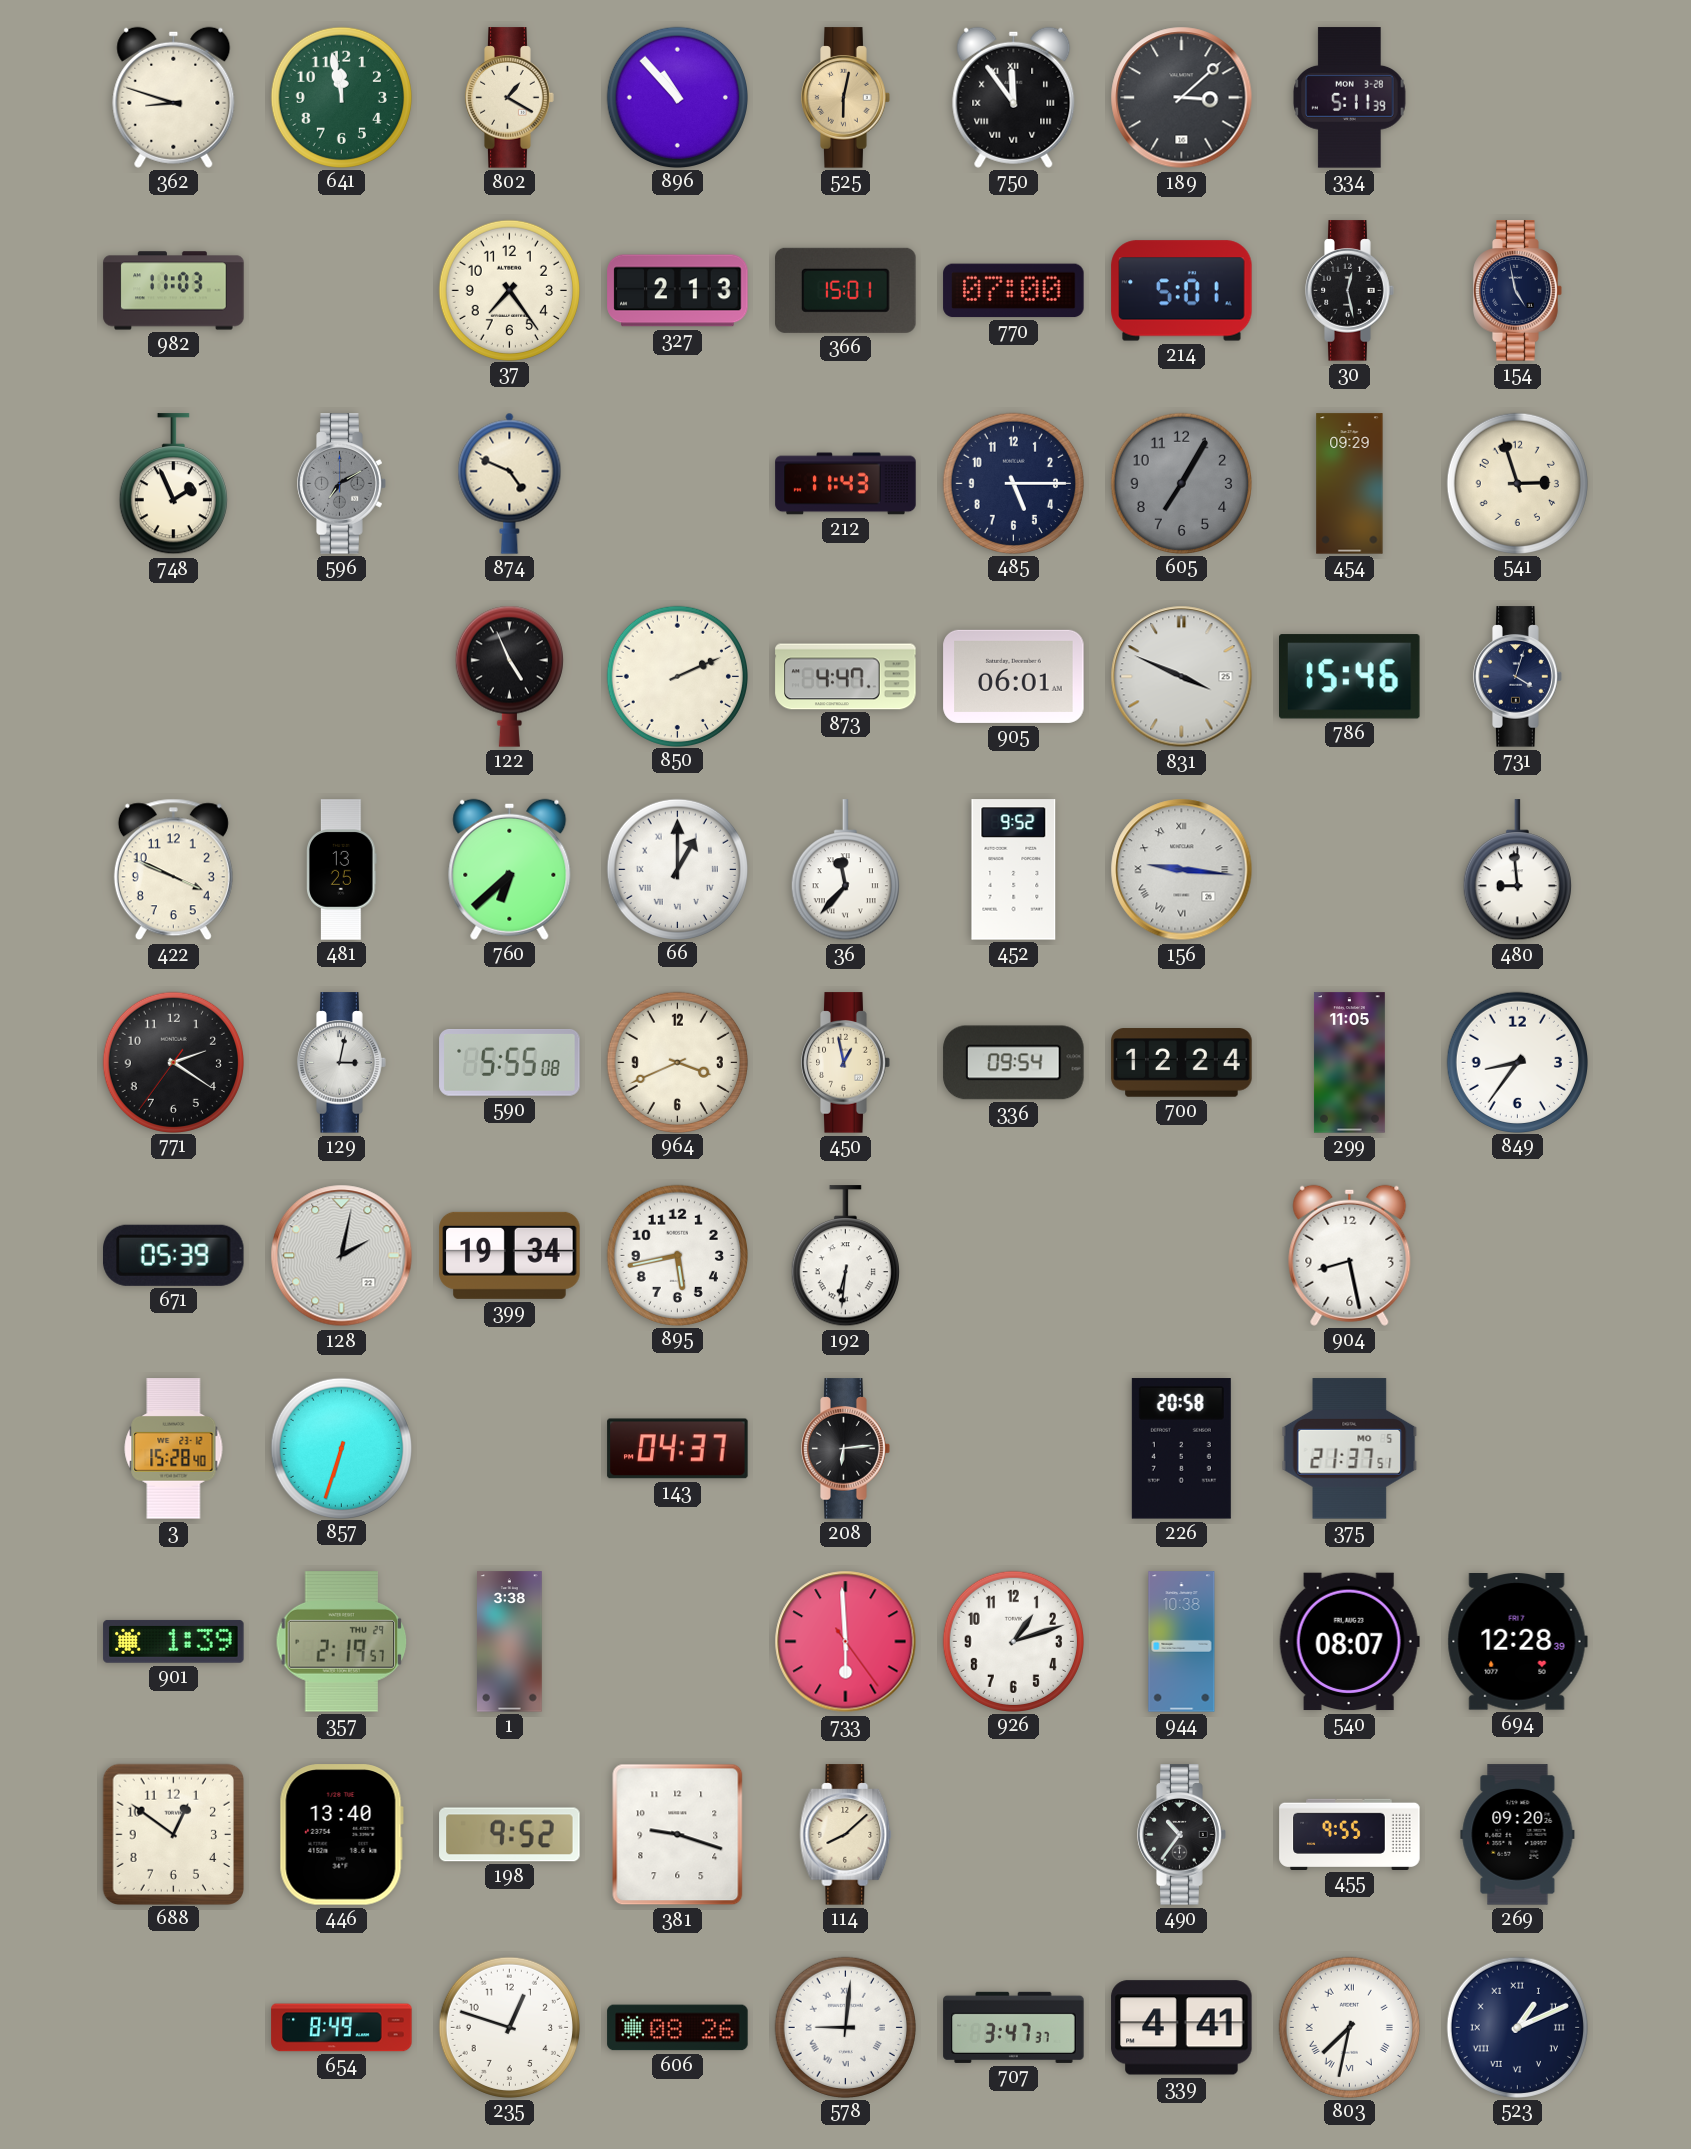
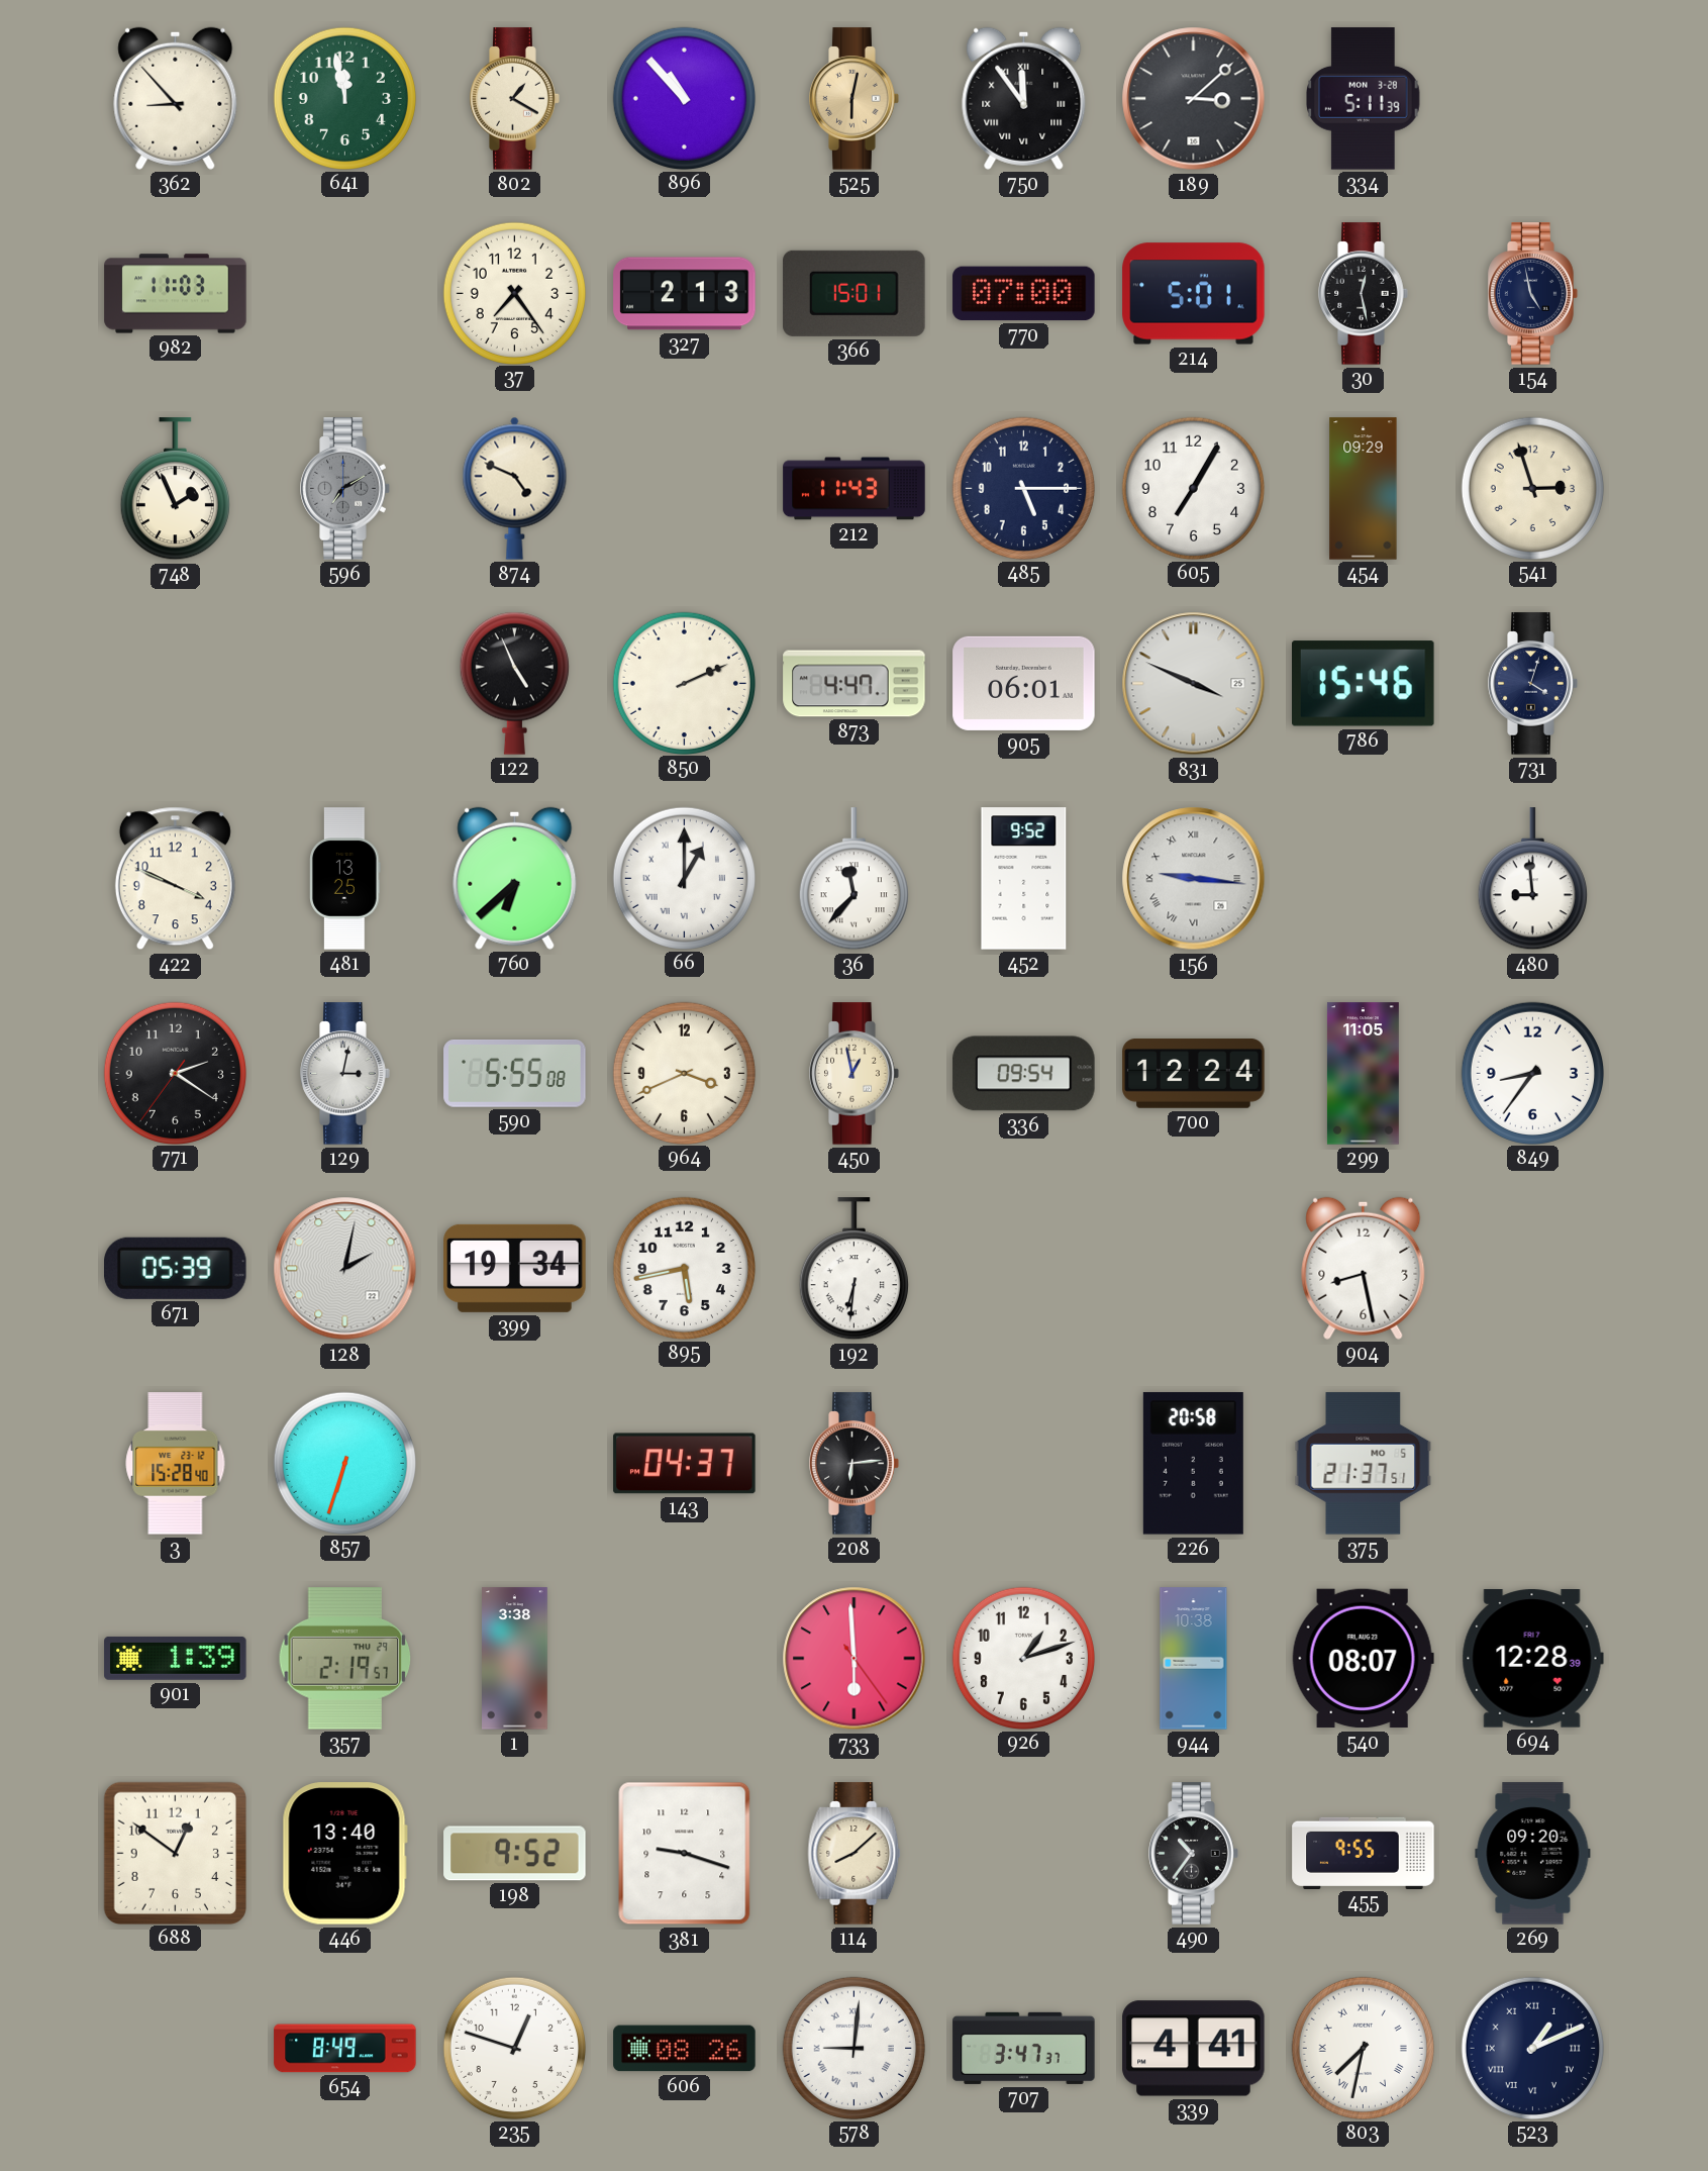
362: 8:48 -> 8:53
605 dial: grey -> white
